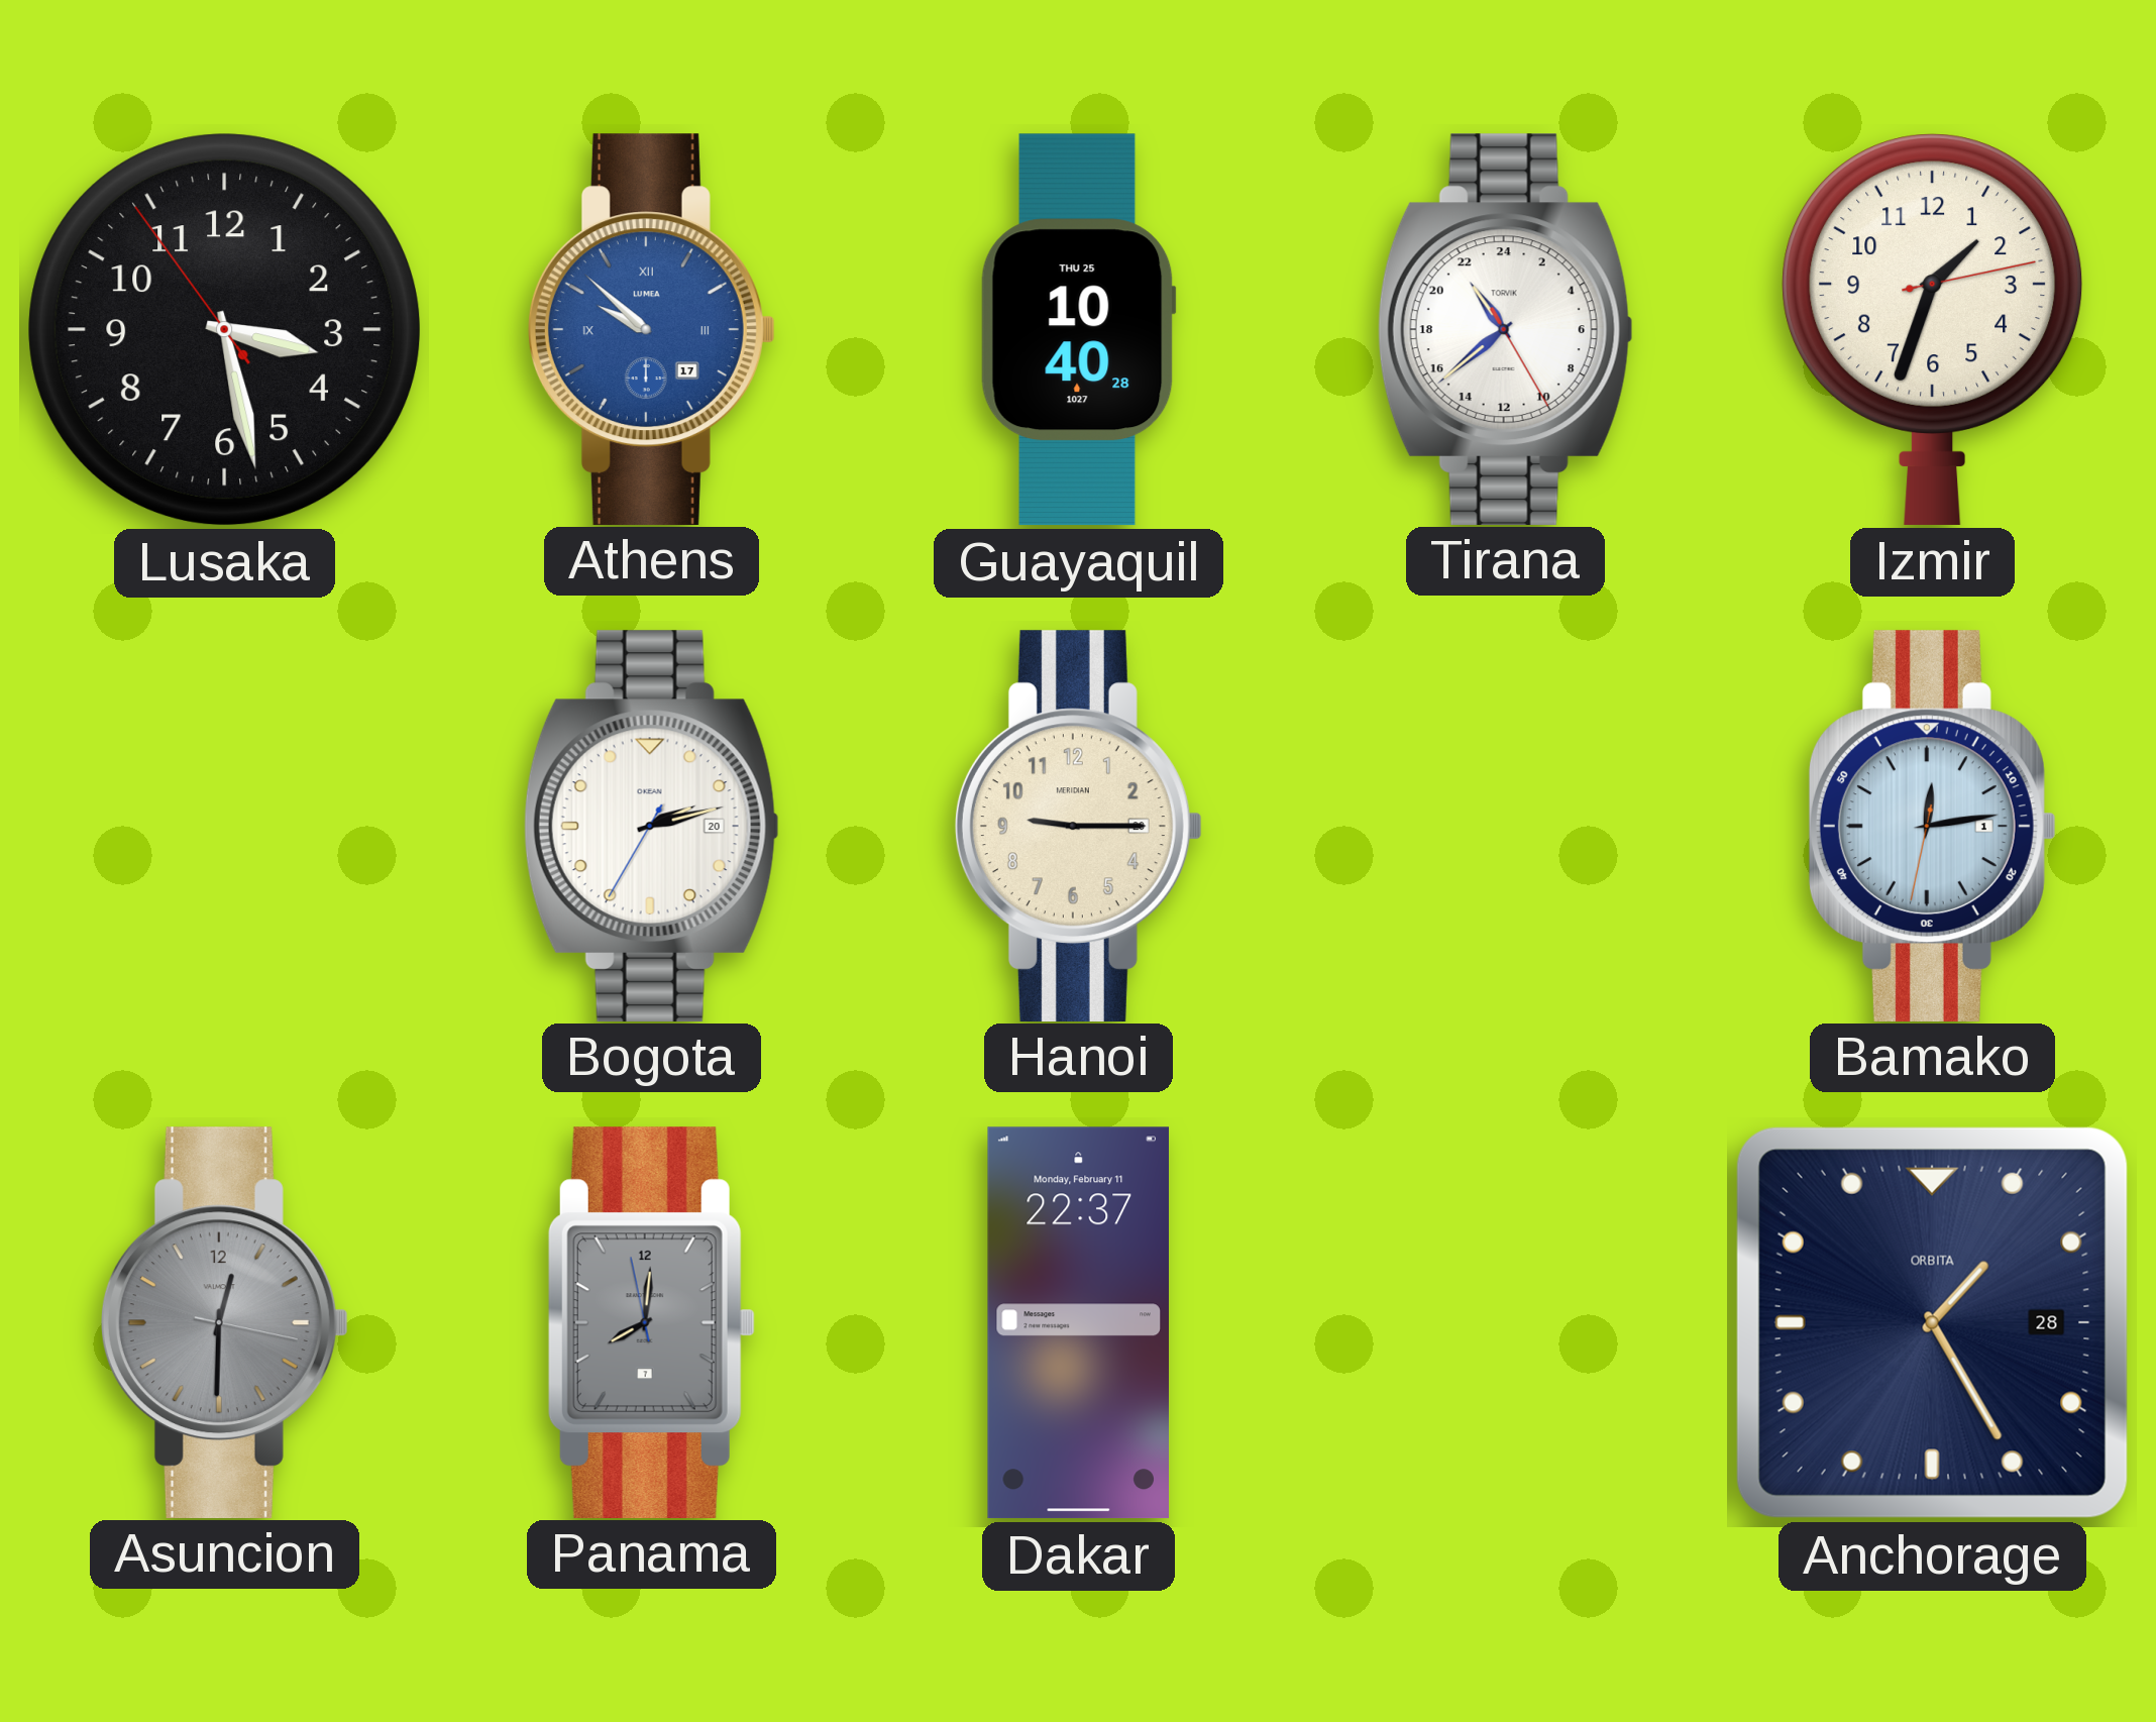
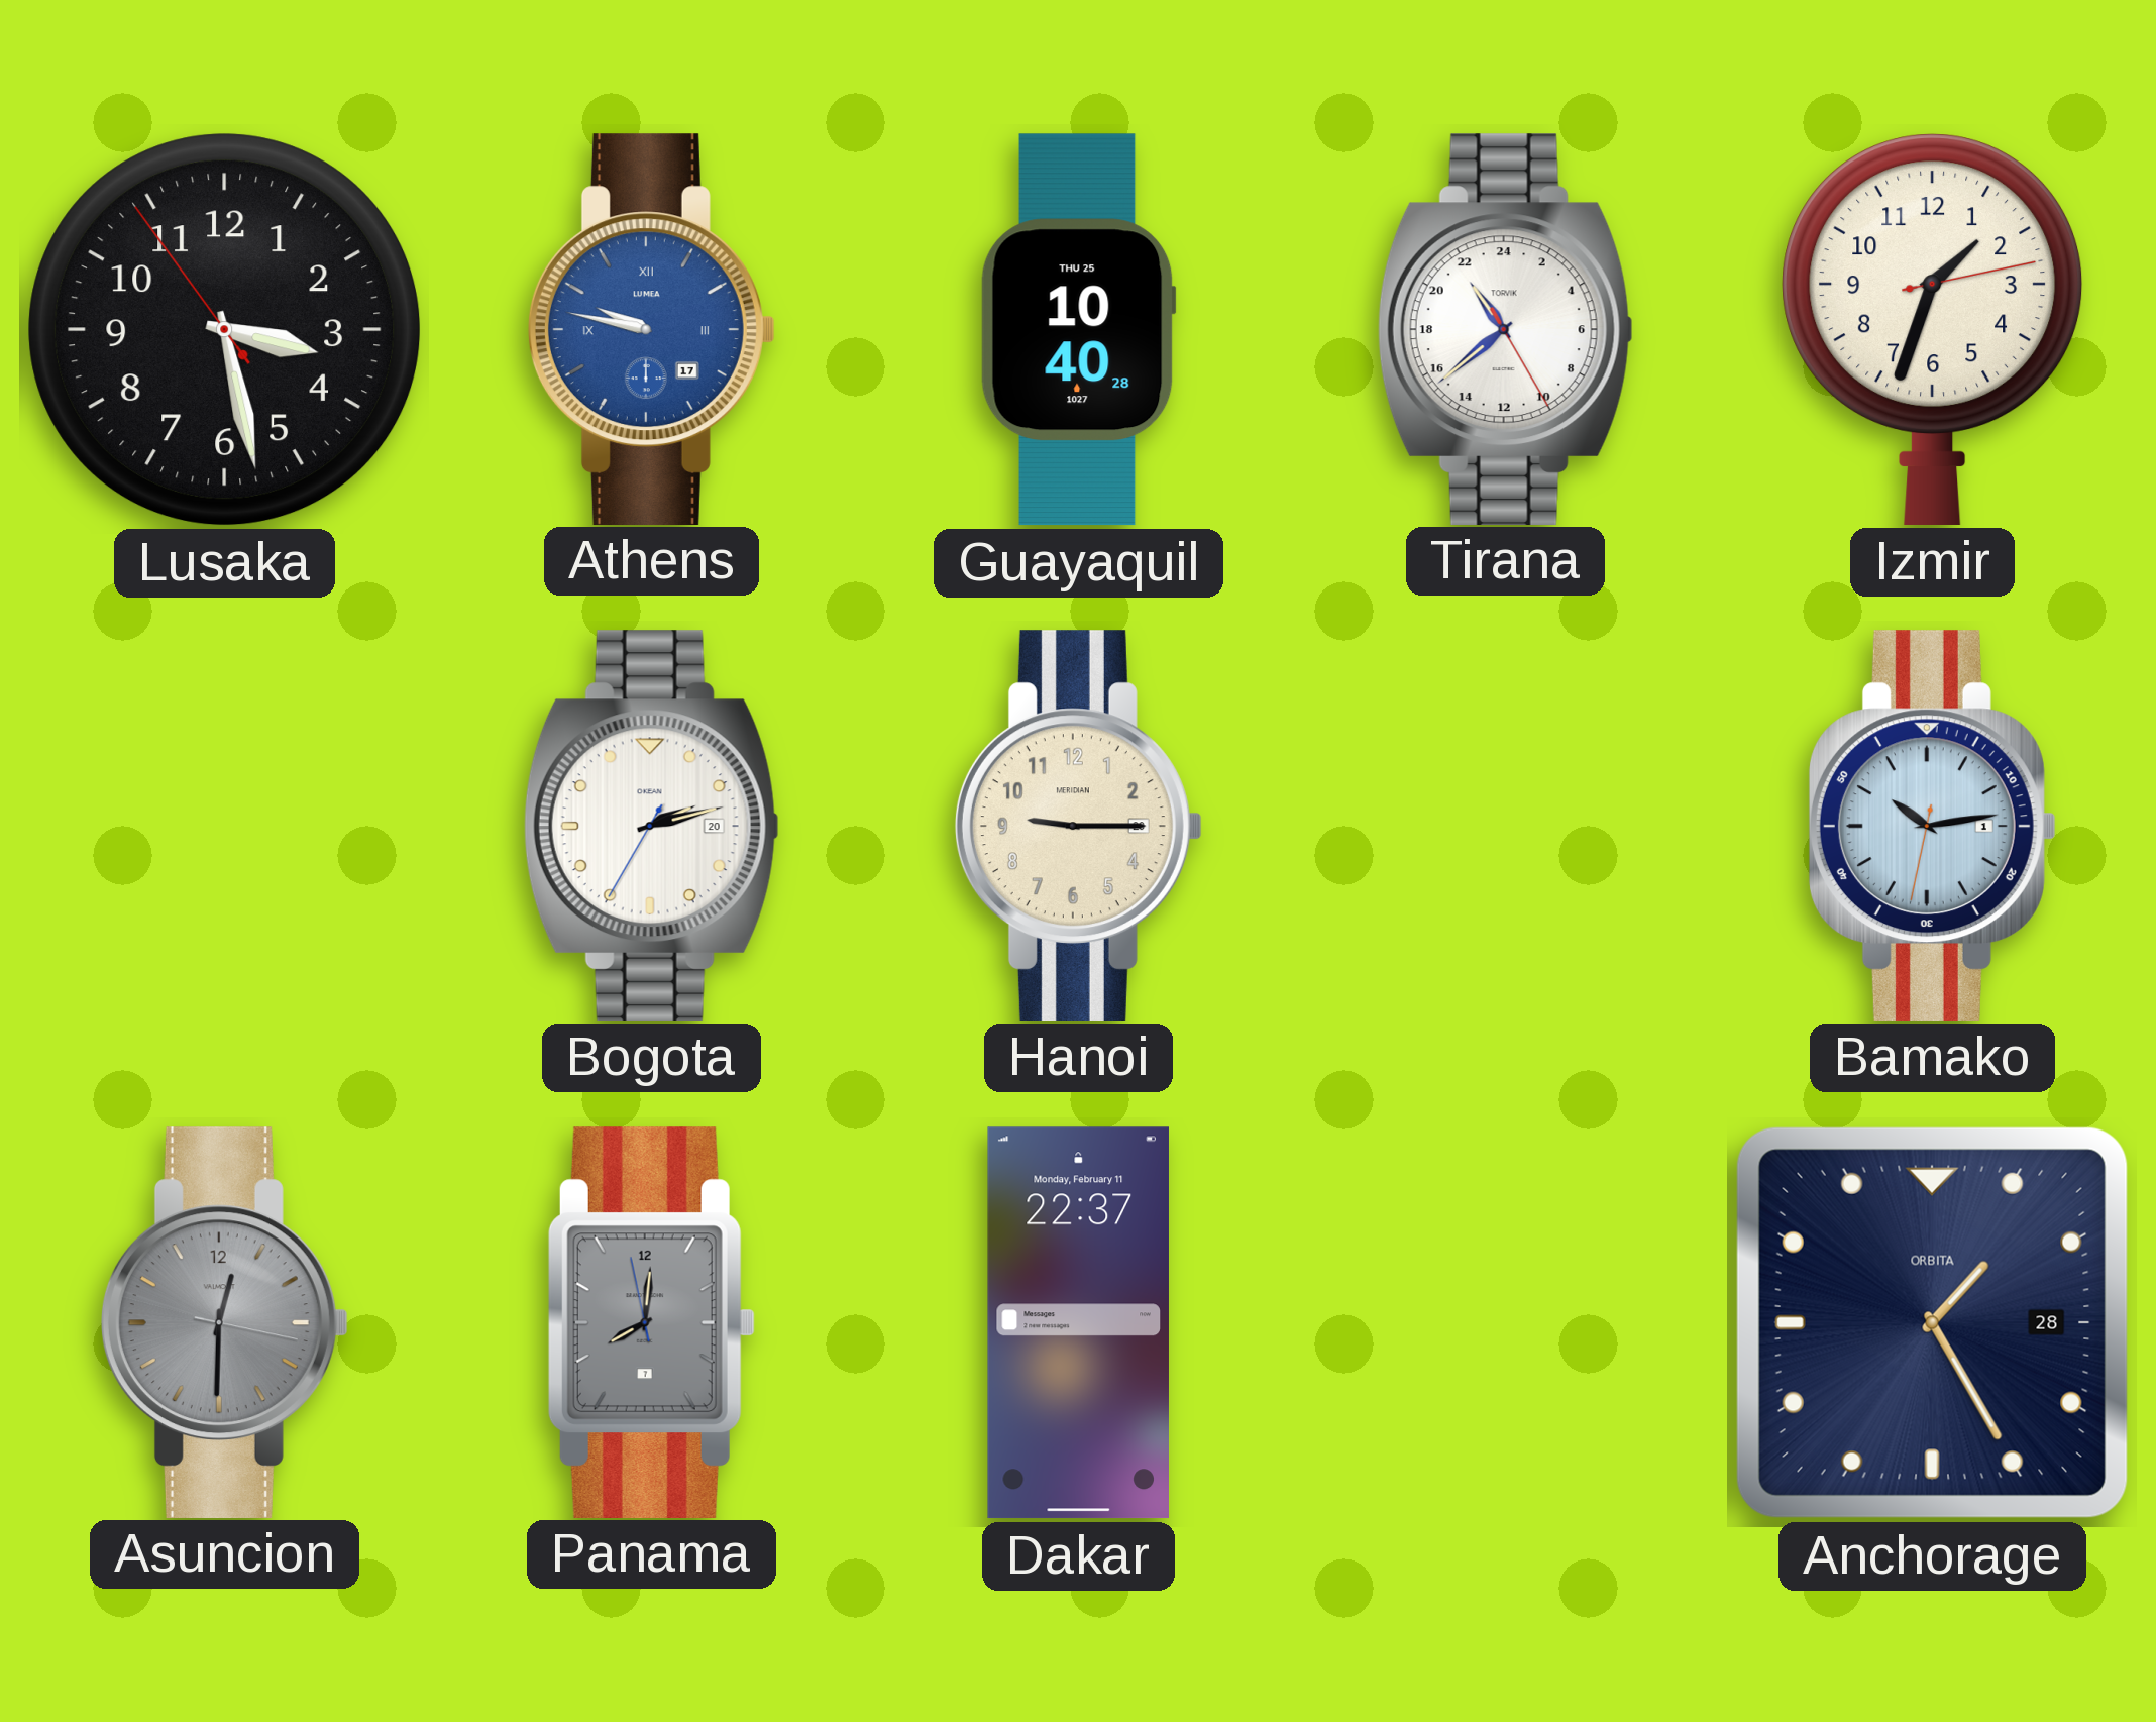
Athens: 9:52 -> 9:47
Bamako: 12:13 -> 10:13
